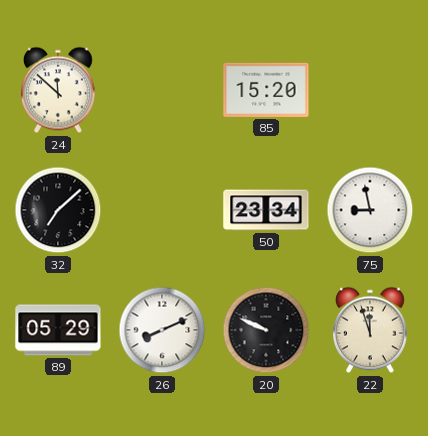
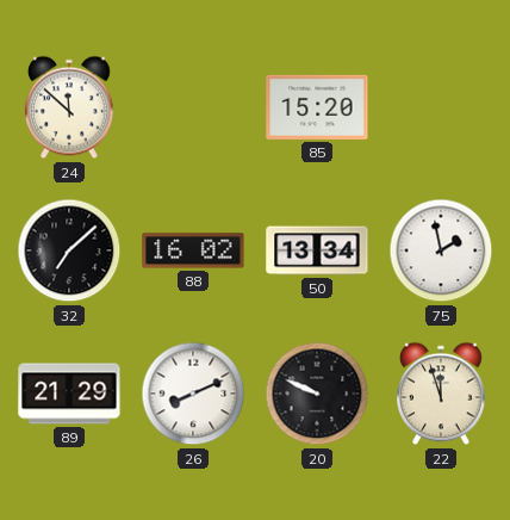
88: none -> 16:02
50: 23:34 -> 13:34
75: 8:58 -> 1:58
89: 05:29 -> 21:29
